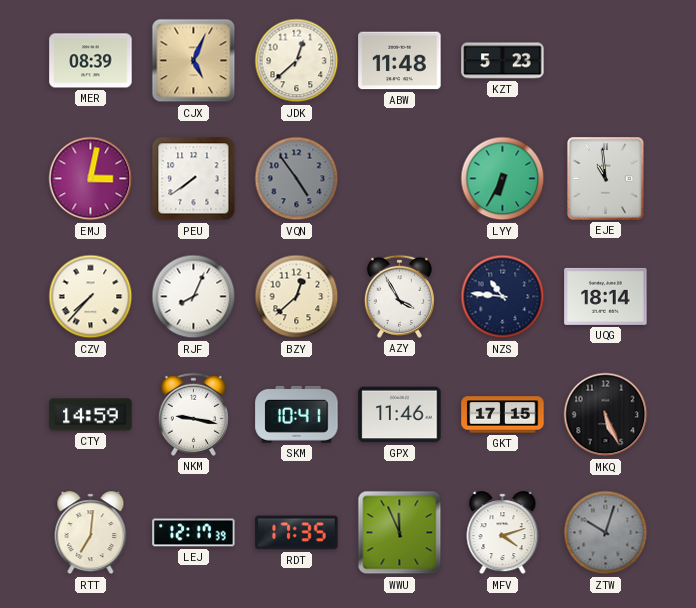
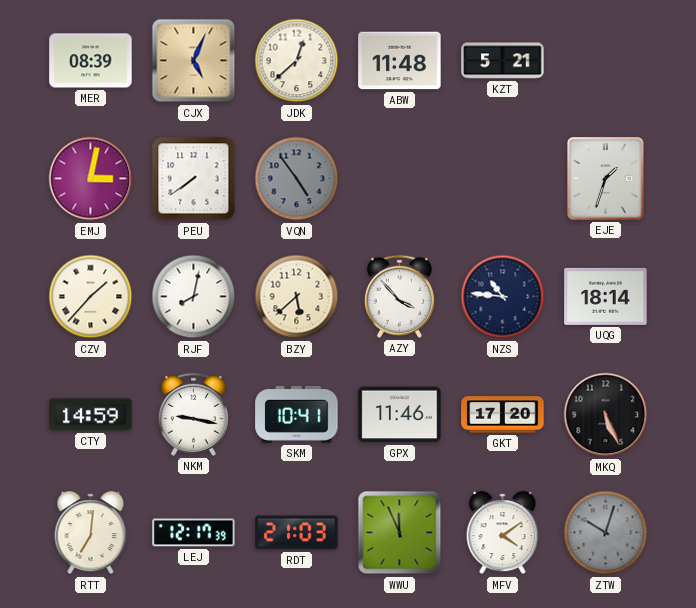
KZT: 5:23 -> 5:21
LYY: 6:35 -> none
EJE: 10:59 -> 1:33
CZV: 7:37 -> 1:37
RJF: 8:04 -> 8:02
BZY: 12:38 -> 5:38
AZY: 3:55 -> 3:53
GKT: 17:15 -> 17:20
RDT: 17:35 -> 21:03
MFV: 4:12 -> 4:09
